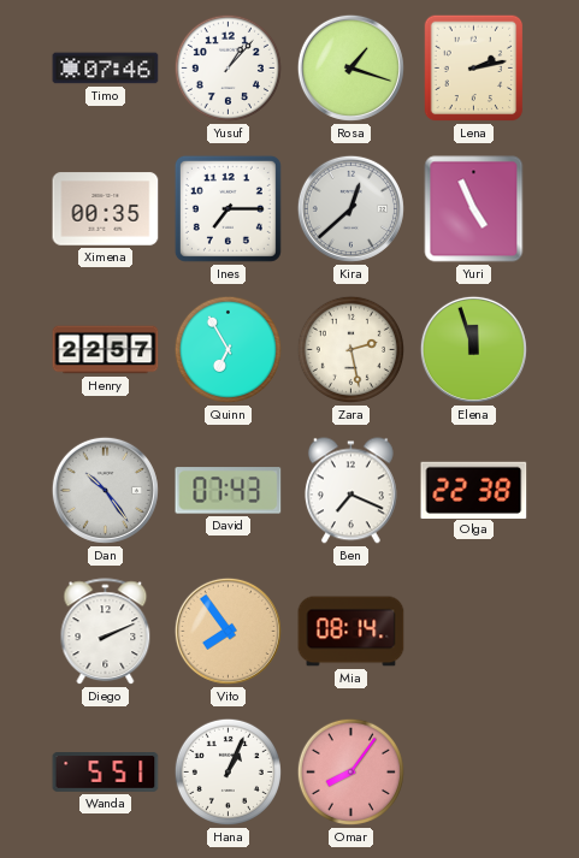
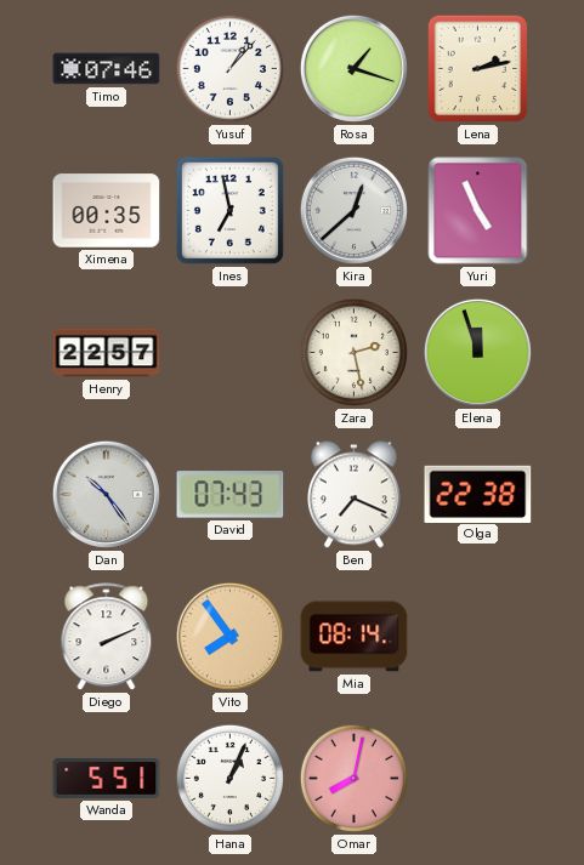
Ines: 7:15 -> 6:58
Quinn: 6:55 -> none
Omar: 8:06 -> 8:02
